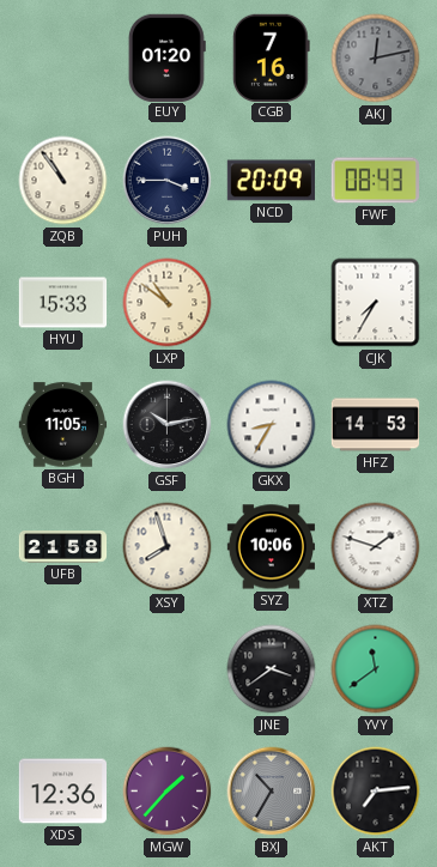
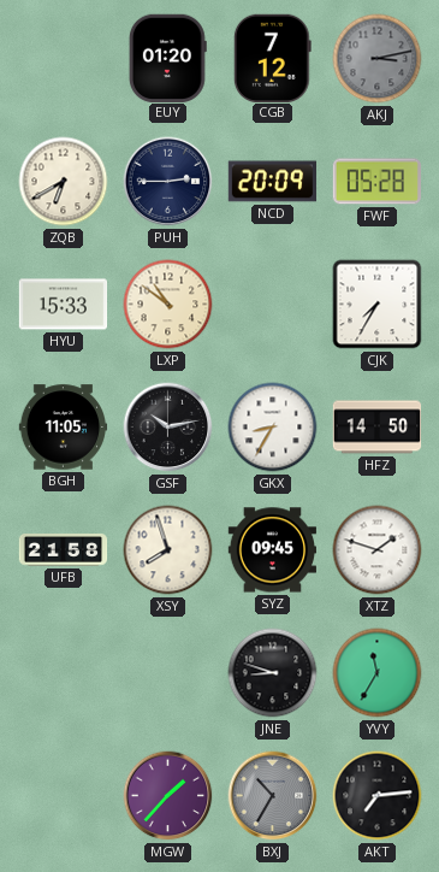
CGB: 7:16 -> 7:12
AKJ: 12:13 -> 3:13
ZQB: 10:54 -> 6:40
PUH: 3:45 -> 2:45
FWF: 08:43 -> 05:28
HFZ: 14:53 -> 14:50
SYZ: 10:06 -> 09:45
JNE: 3:39 -> 8:48
YVY: 11:39 -> 11:35
XDS: 12:36 -> none
